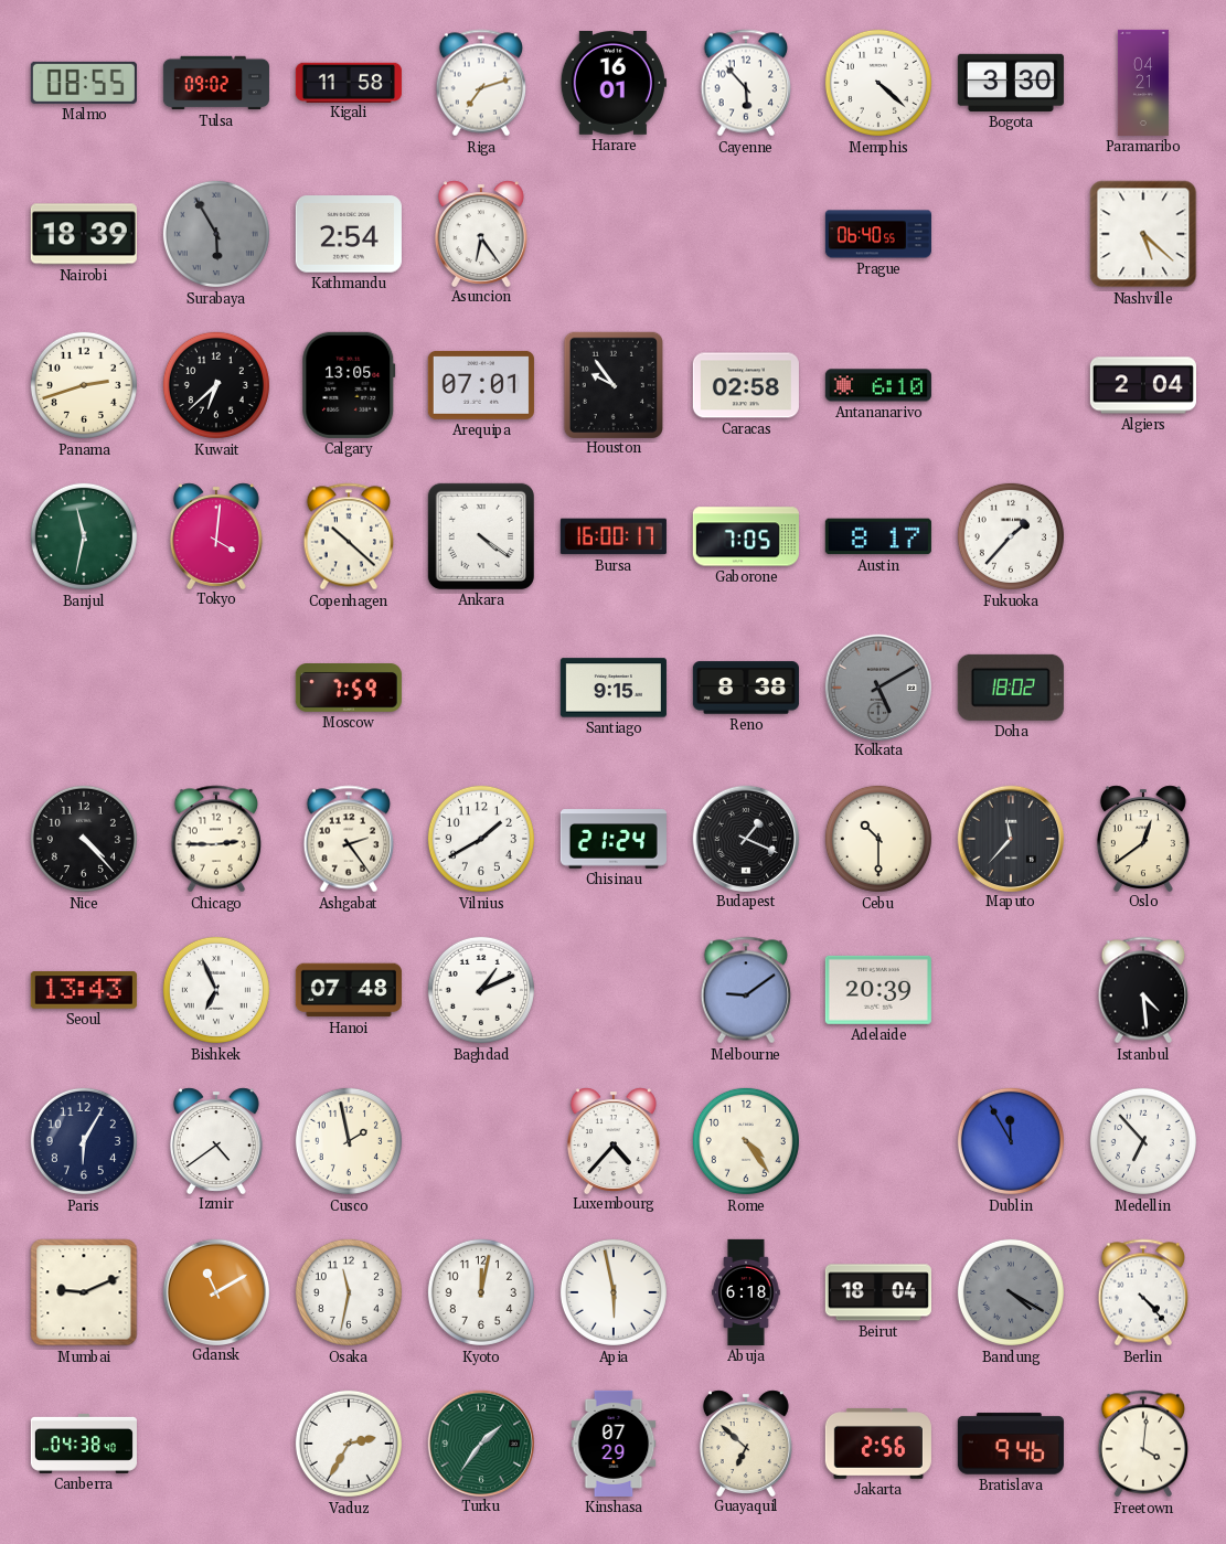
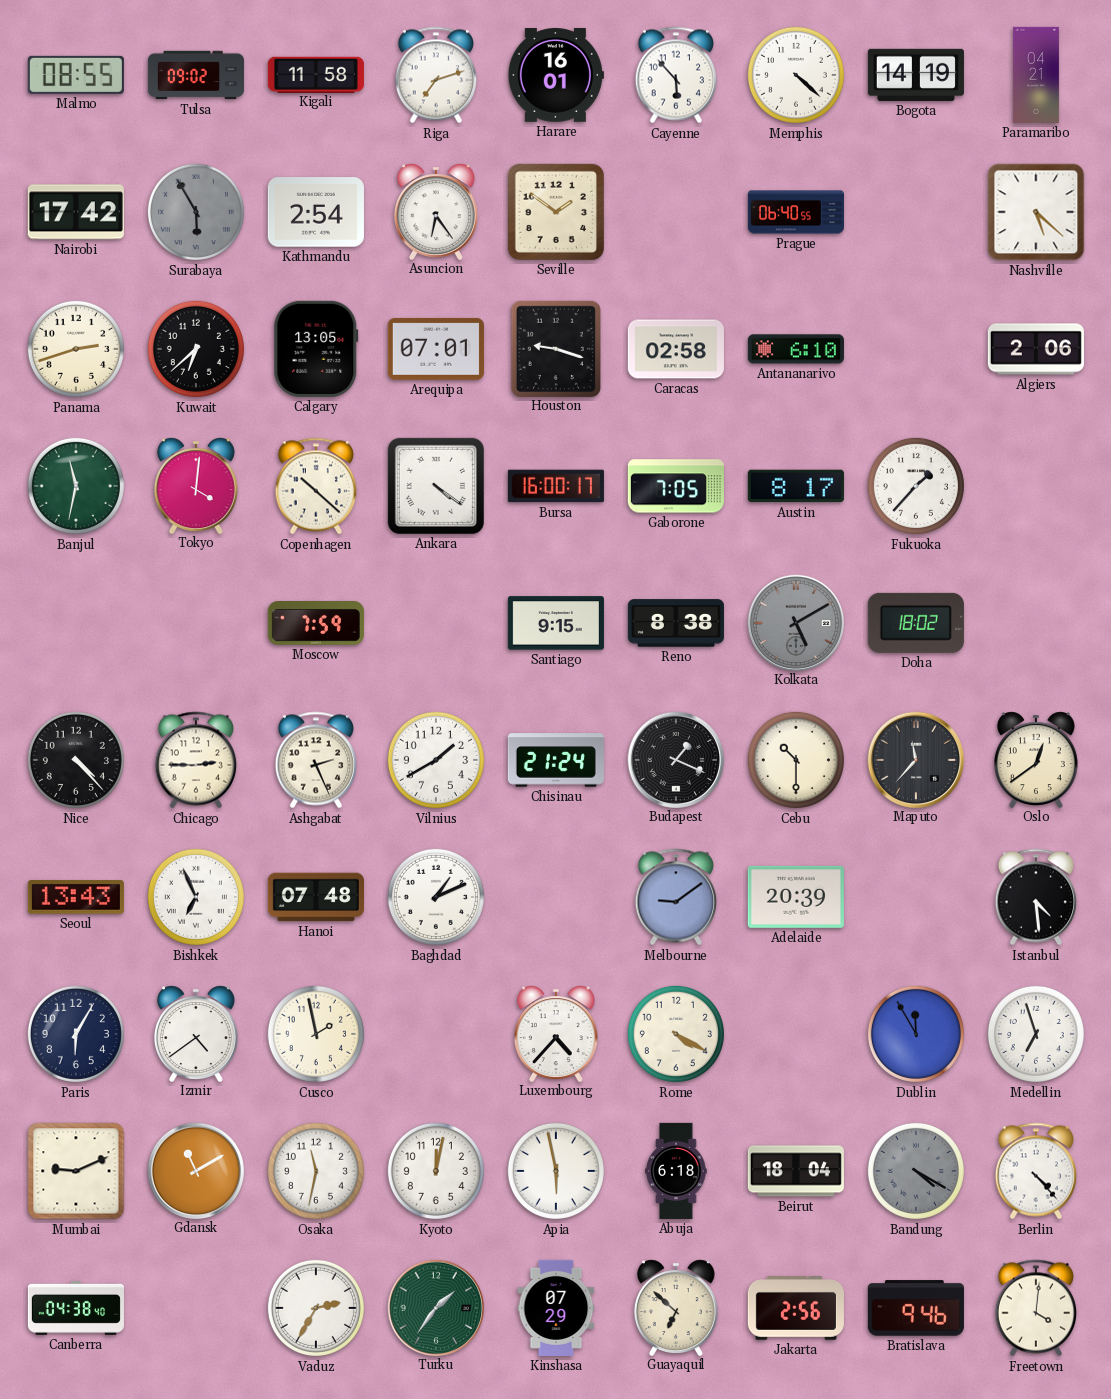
Bogota: 3:30 -> 14:19
Nairobi: 18:39 -> 17:42
Seville: none -> 1:51
Houston: 9:54 -> 9:18
Algiers: 2:04 -> 2:06
Ashgabat: 2:24 -> 2:26
Rome: 4:24 -> 4:20
Medellin: 6:53 -> 6:57
